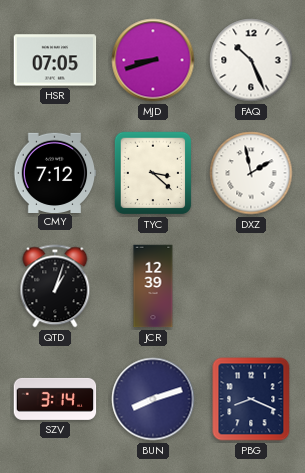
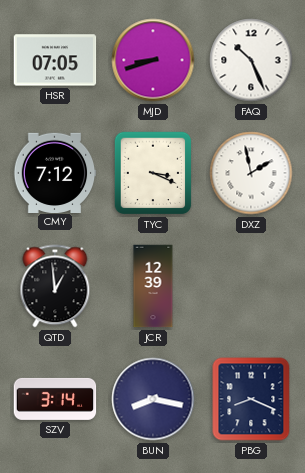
TYC: 3:22 -> 3:19
QTD: 1:03 -> 12:59
BUN: 8:12 -> 8:17
